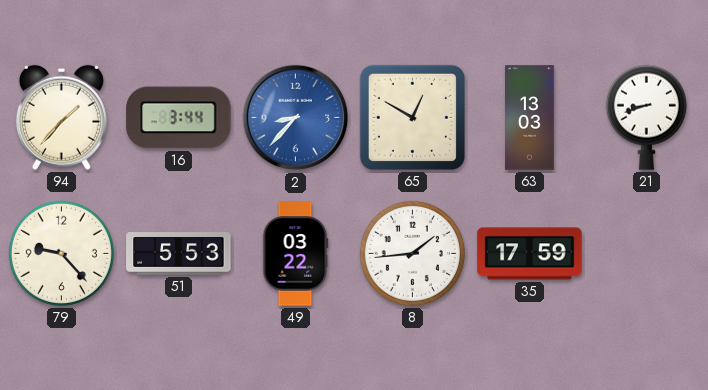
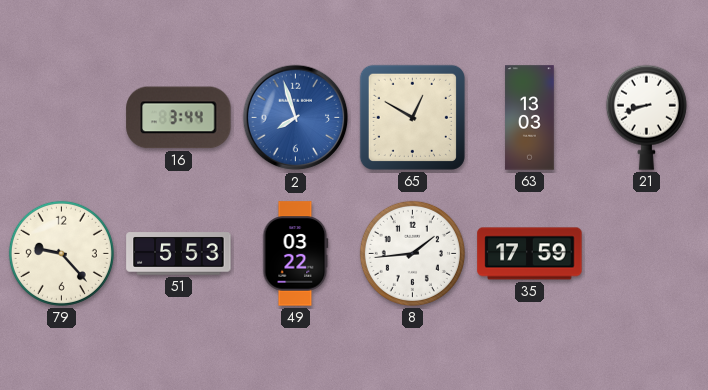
94: 1:37 -> none
2: 8:37 -> 7:57
